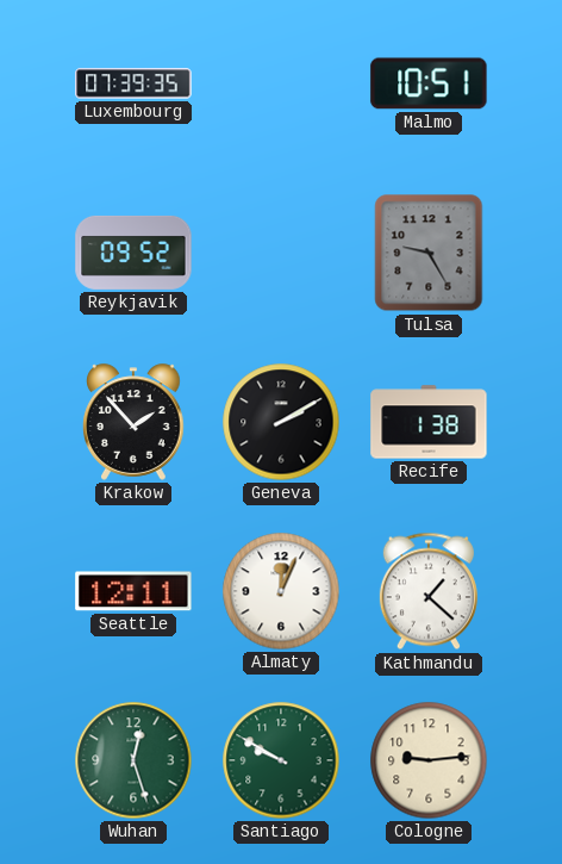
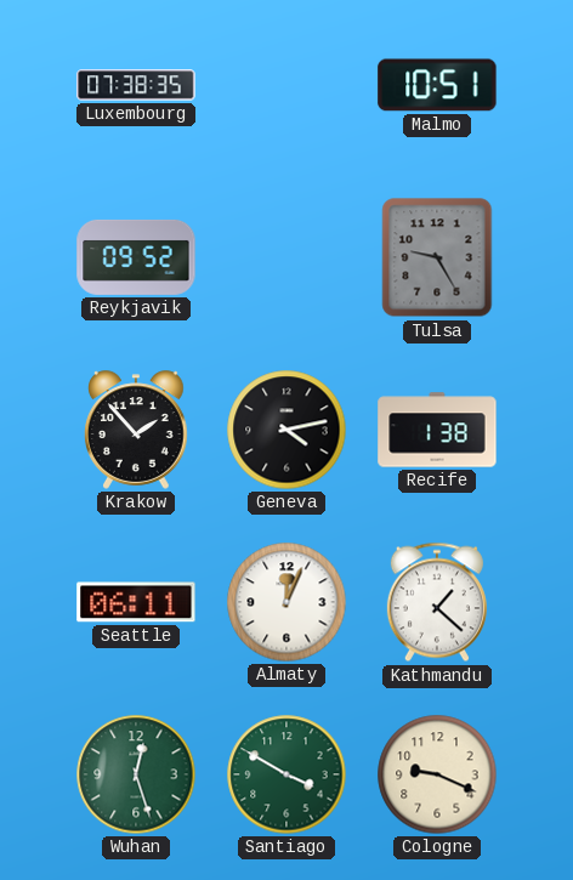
Luxembourg: 07:39 -> 07:38
Geneva: 2:10 -> 4:13
Seattle: 12:11 -> 06:11
Santiago: 9:50 -> 3:50
Cologne: 9:14 -> 9:19
